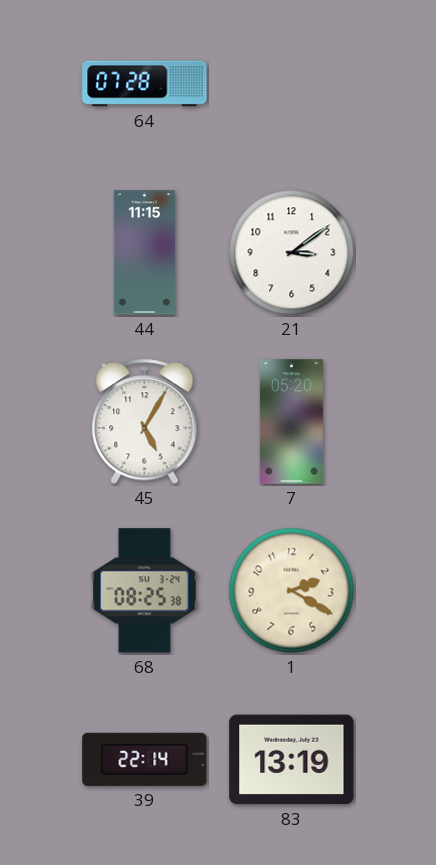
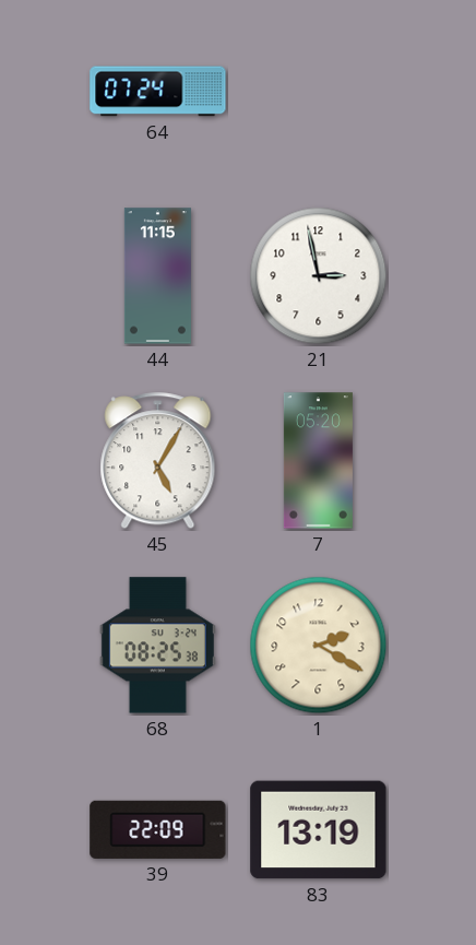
64: 07:28 -> 07:24
21: 3:09 -> 2:58
39: 22:14 -> 22:09
